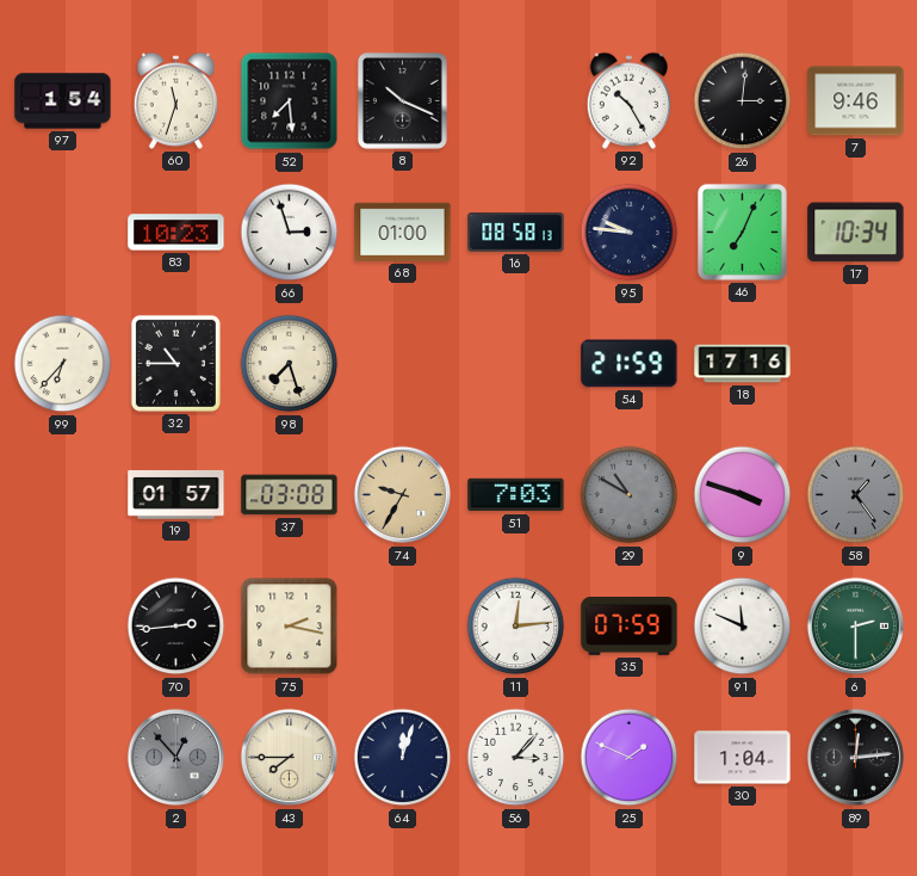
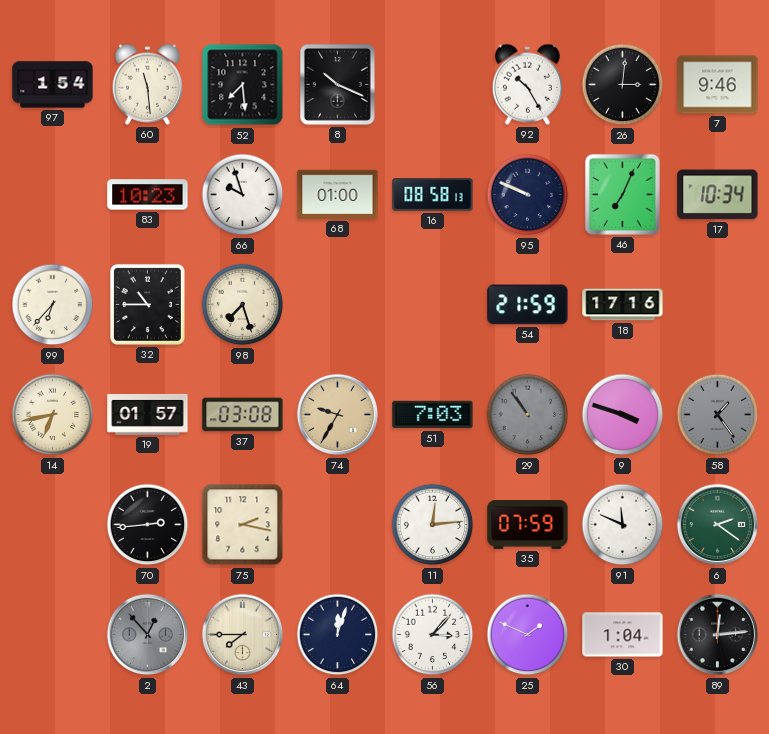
60: 11:33 -> 11:29
66: 2:57 -> 9:57
95: 9:46 -> 9:49
14: none -> 6:43
29: 10:50 -> 10:54
6: 2:30 -> 2:21
